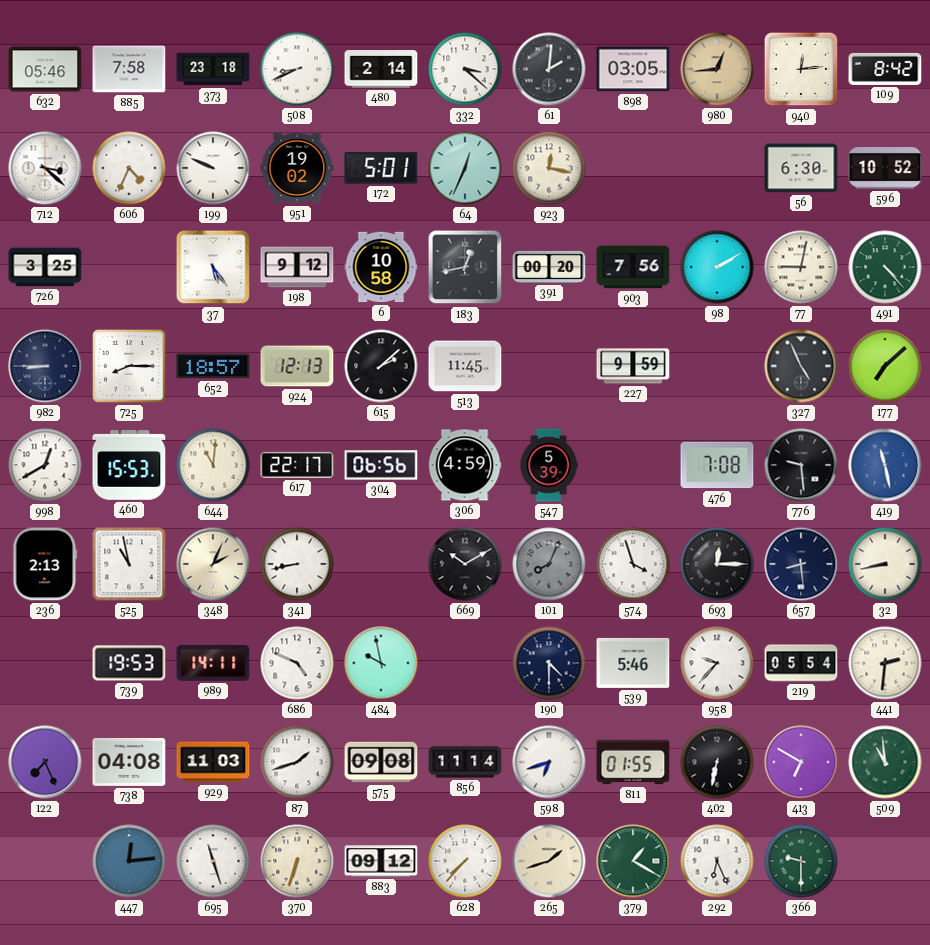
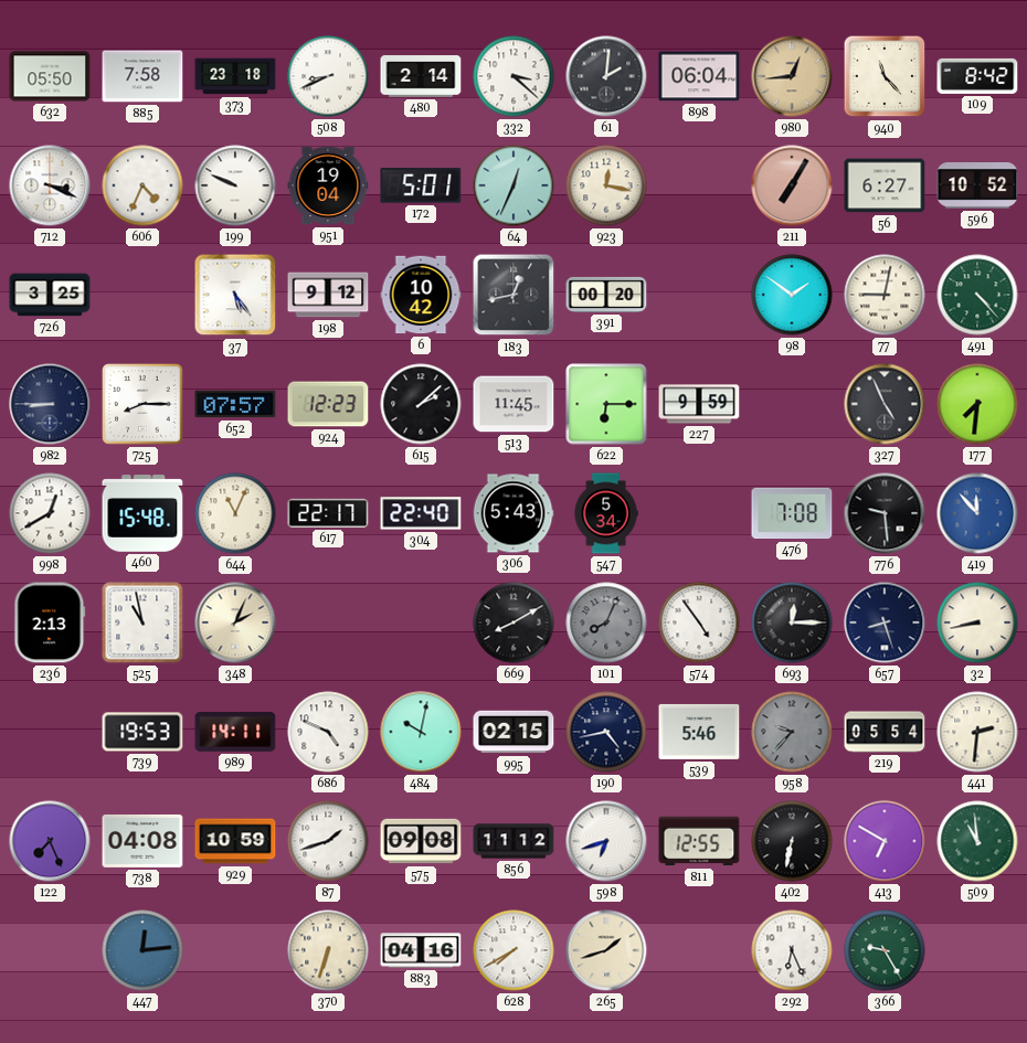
632: 05:46 -> 05:50
898: 03:05 -> 06:04
940: 12:14 -> 11:23
712: 3:22 -> 3:19
951: 19:02 -> 19:04
211: none -> 7:05
56: 6:30 -> 6:27
6: 10:58 -> 10:42
903: 7:56 -> none
98: 2:10 -> 1:51
652: 18:57 -> 07:57
924: 12:13 -> 12:23
622: none -> 6:15
177: 7:08 -> 7:31
460: 15:53 -> 15:48
644: 11:01 -> 11:04
304: 06:56 -> 22:40
306: 4:59 -> 5:43
547: 5:39 -> 5:34
419: 11:28 -> 11:53
341: 8:43 -> none
669: 10:10 -> 8:10
574: 3:57 -> 4:54
657: 8:29 -> 8:27
484: 9:58 -> 10:02
995: none -> 02:15
190: 4:30 -> 4:43
958 dial: white -> grey
929: 11:03 -> 10:59
856: 11:14 -> 11:12
811: 01:55 -> 12:55
695: 11:27 -> none
883: 09:12 -> 04:16
628: 7:37 -> 7:40
379: 1:20 -> none
366: 9:30 -> 9:25
